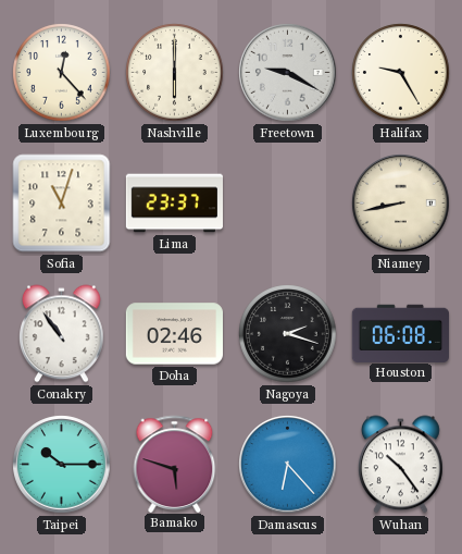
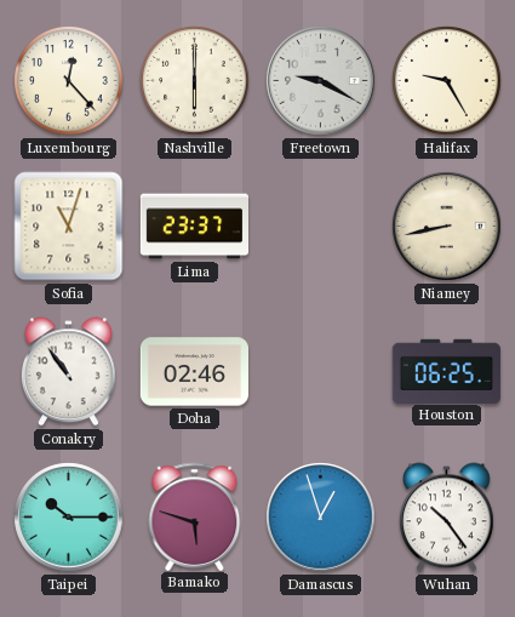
Nagoya: 2:18 -> none
Houston: 06:08 -> 06:25
Damascus: 6:23 -> 12:57
